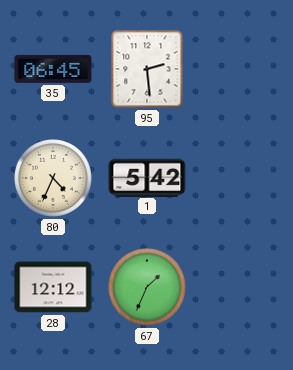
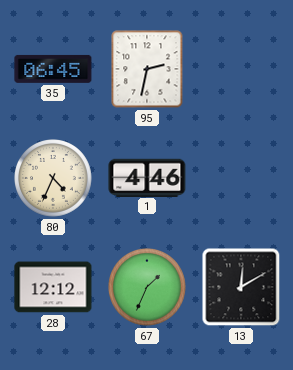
95: 2:29 -> 2:32
1: 5:42 -> 4:46
13: none -> 12:10
